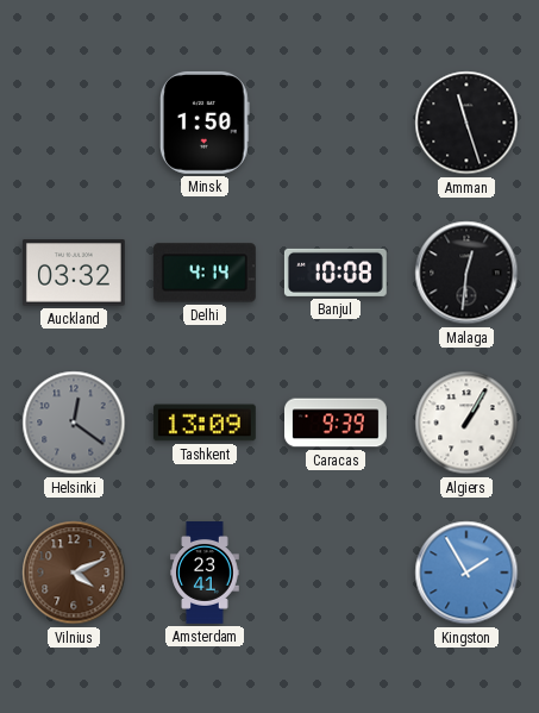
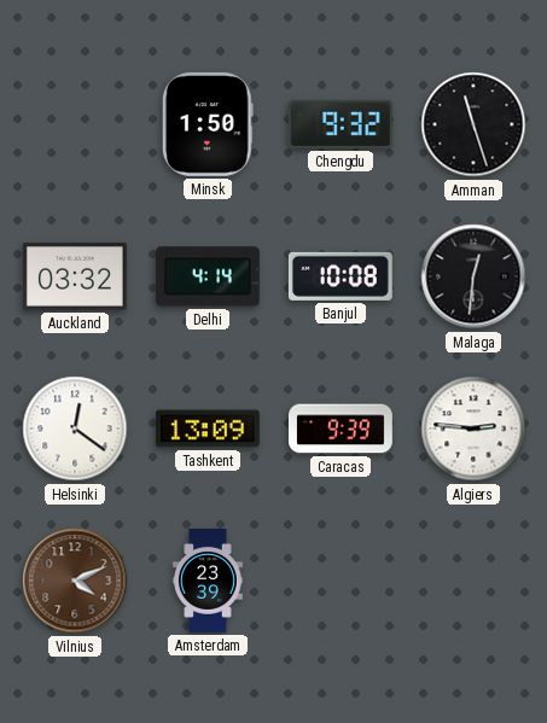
Chengdu: none -> 9:32
Helsinki dial: grey -> white
Algiers: 1:05 -> 2:46
Amsterdam: 23:41 -> 23:39
Kingston: 1:55 -> none
